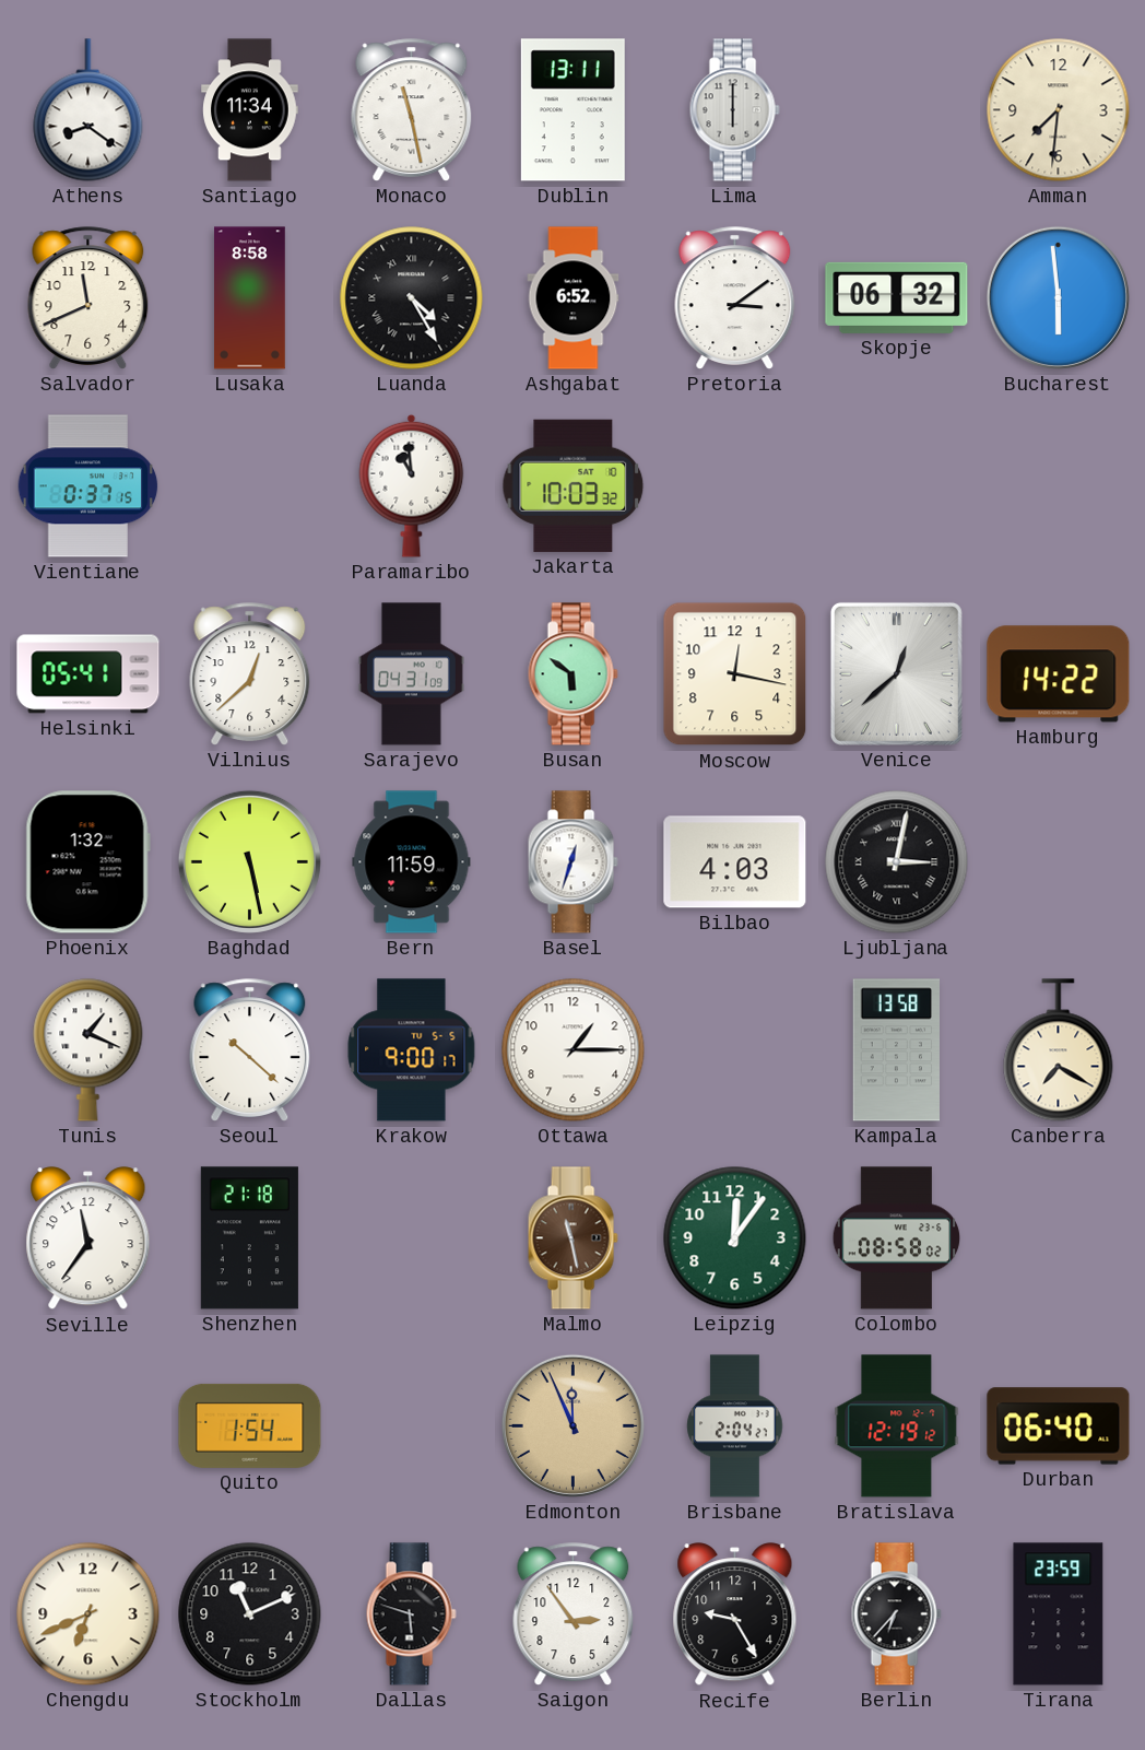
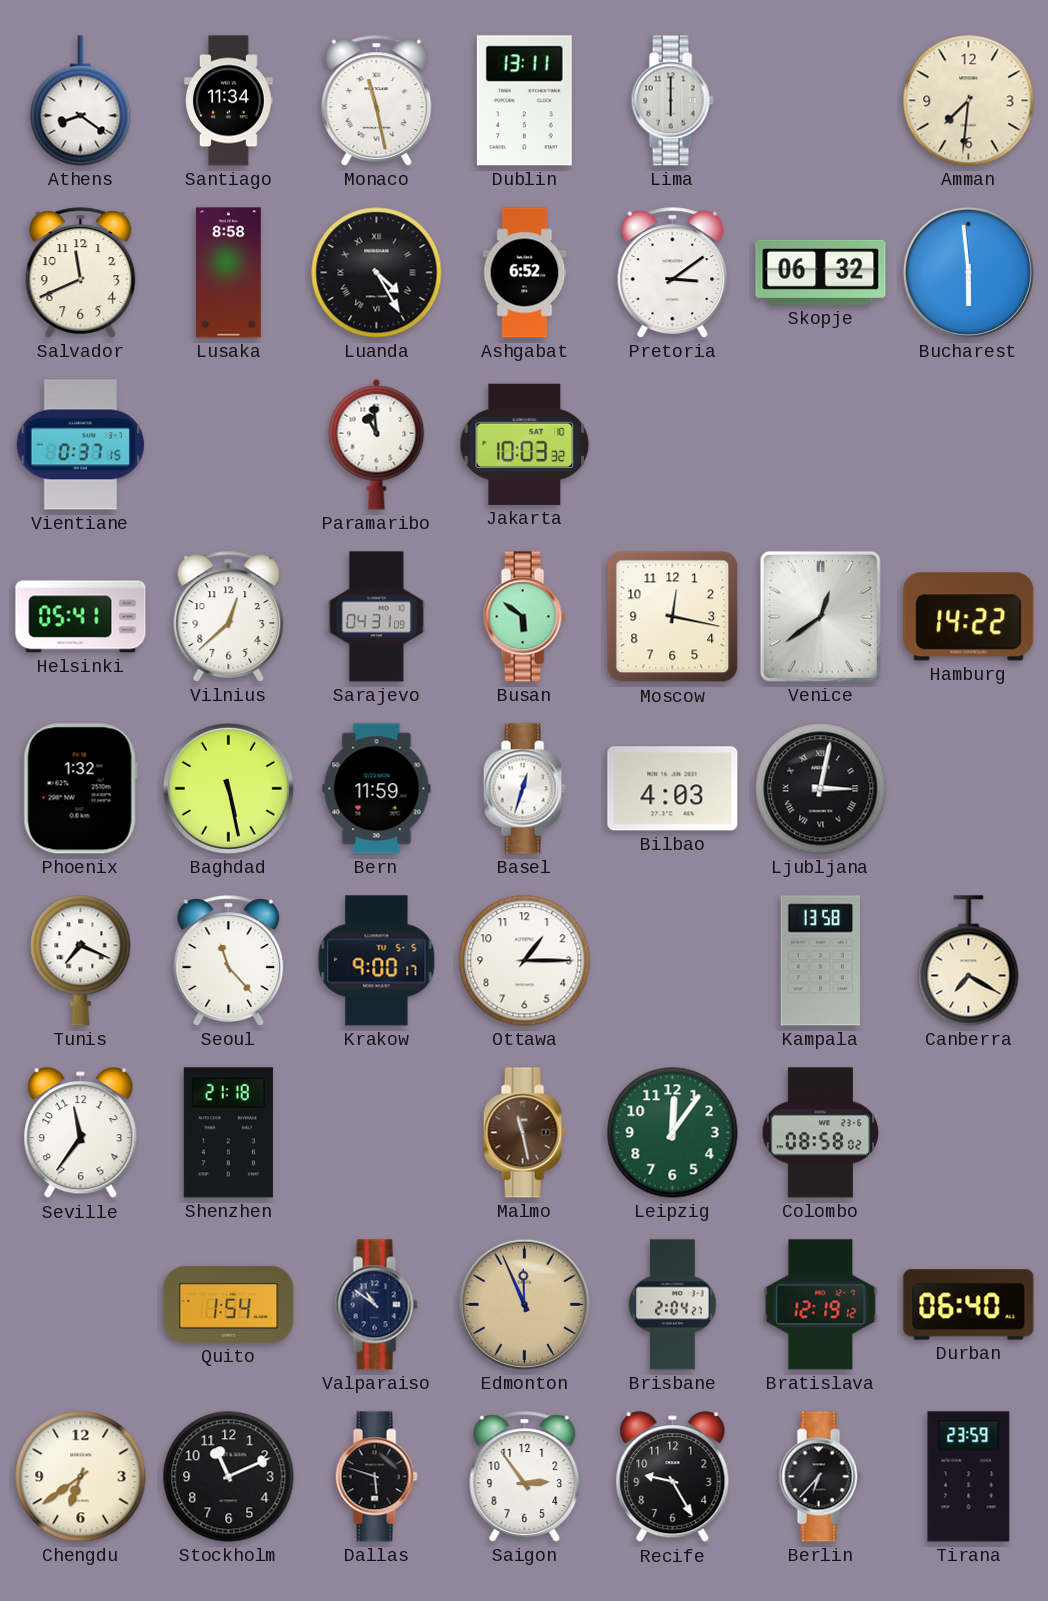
Venice: 12:38 -> 12:39
Tunis: 1:19 -> 7:19
Seoul: 10:22 -> 11:23
Valparaiso: none -> 10:51
Chengdu: 6:41 -> 6:39
